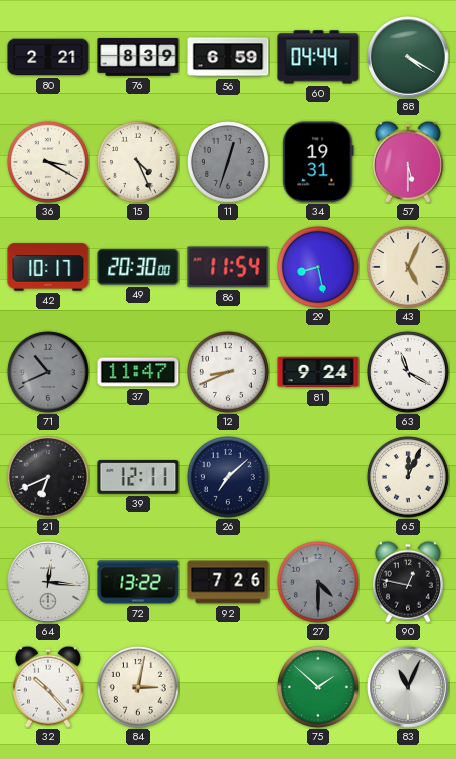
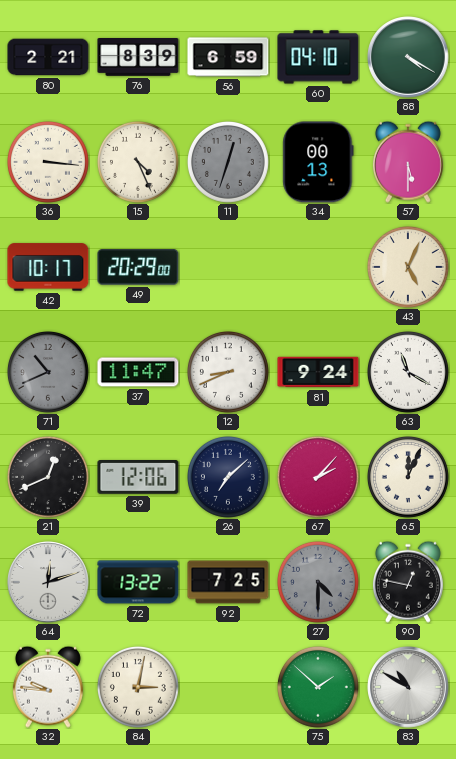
60: 04:44 -> 04:10
36: 3:20 -> 3:16
34: 19:31 -> 00:13
49: 20:30 -> 20:29
86: 11:54 -> none
29: 8:28 -> none
21: 6:41 -> 12:41
39: 12:11 -> 12:06
67: none -> 2:07
64: 12:16 -> 12:12
92: 7:26 -> 7:25
32: 10:23 -> 9:46
83: 11:04 -> 10:50
